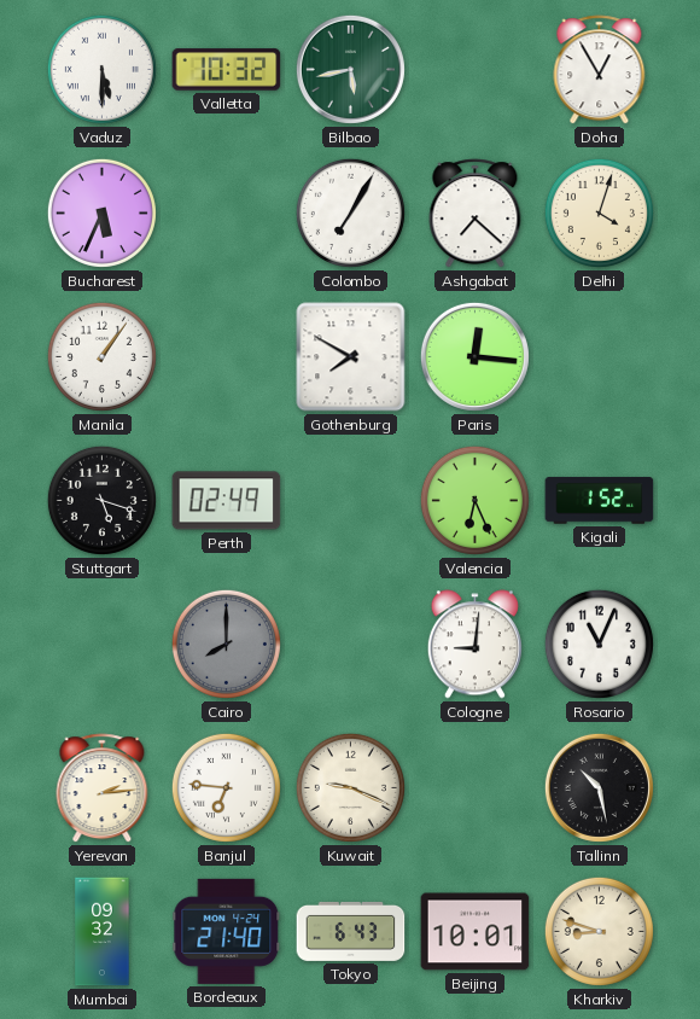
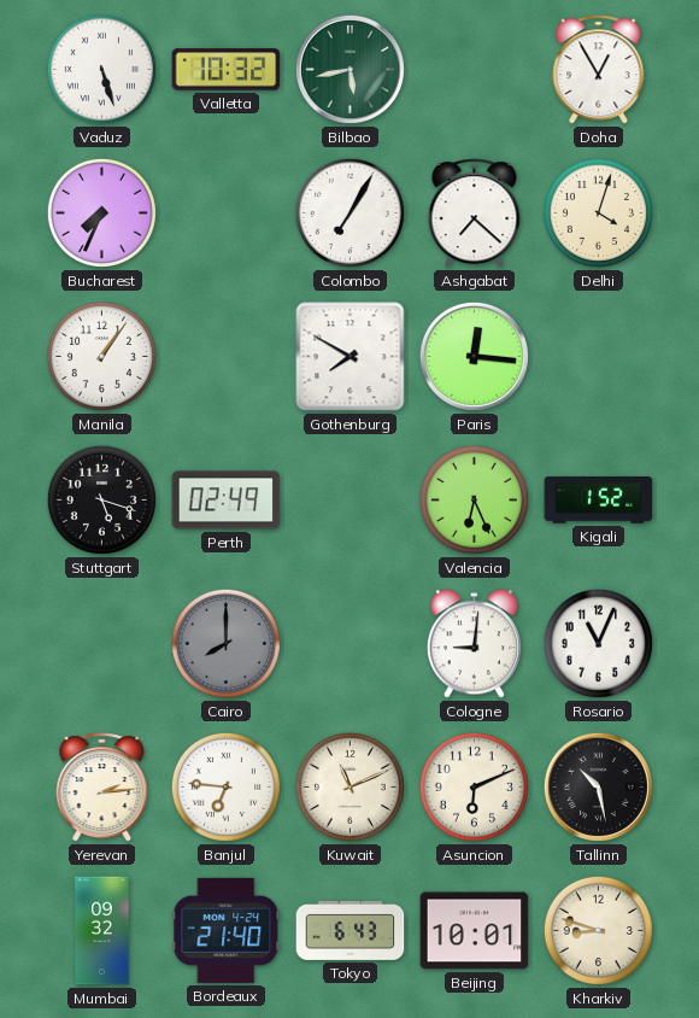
Vaduz: 5:30 -> 5:27
Bucharest: 5:34 -> 7:34
Kuwait: 9:19 -> 11:11
Asuncion: none -> 6:11
